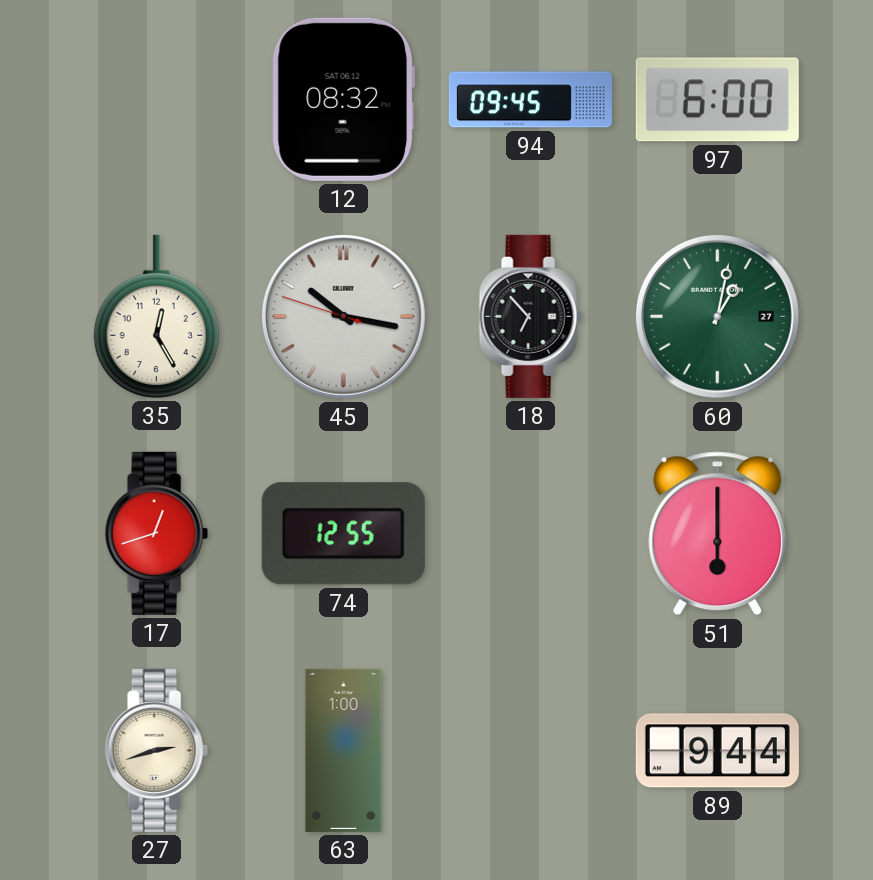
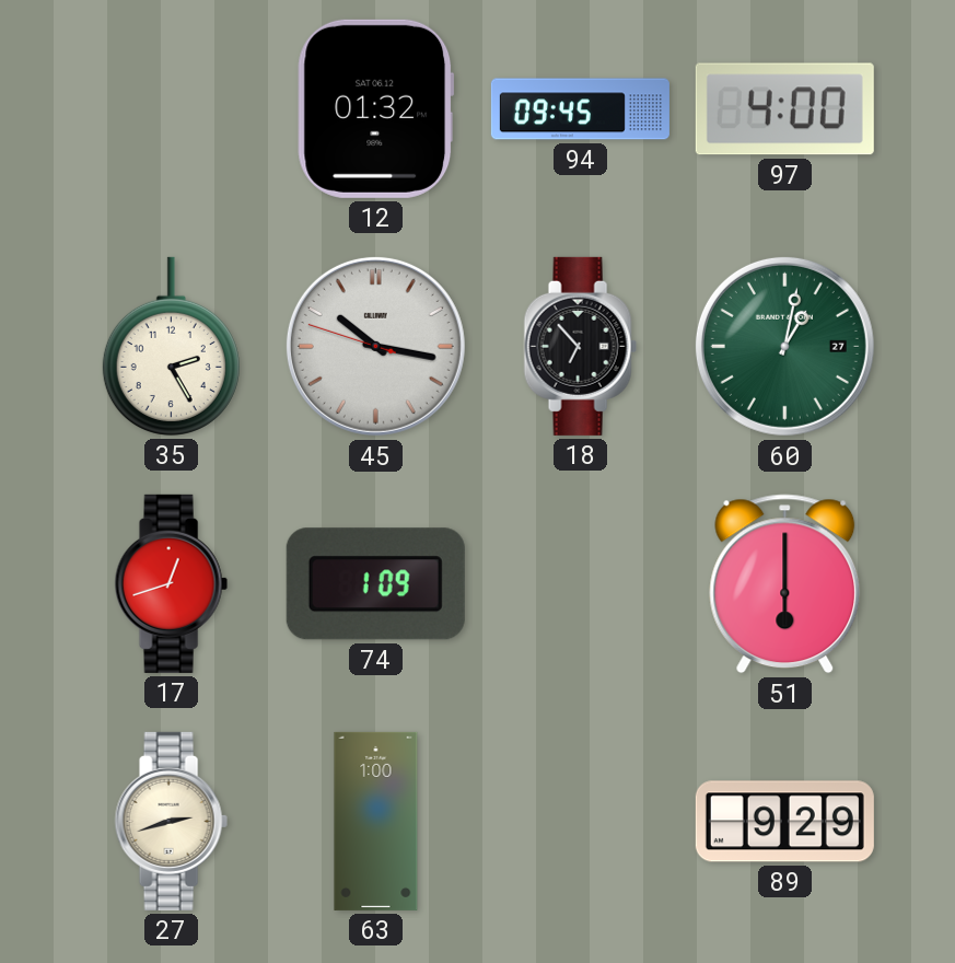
12: 08:32 -> 01:32
97: 6:00 -> 4:00
35: 12:25 -> 2:25
74: 12:55 -> 1:09
89: 9:44 -> 9:29
